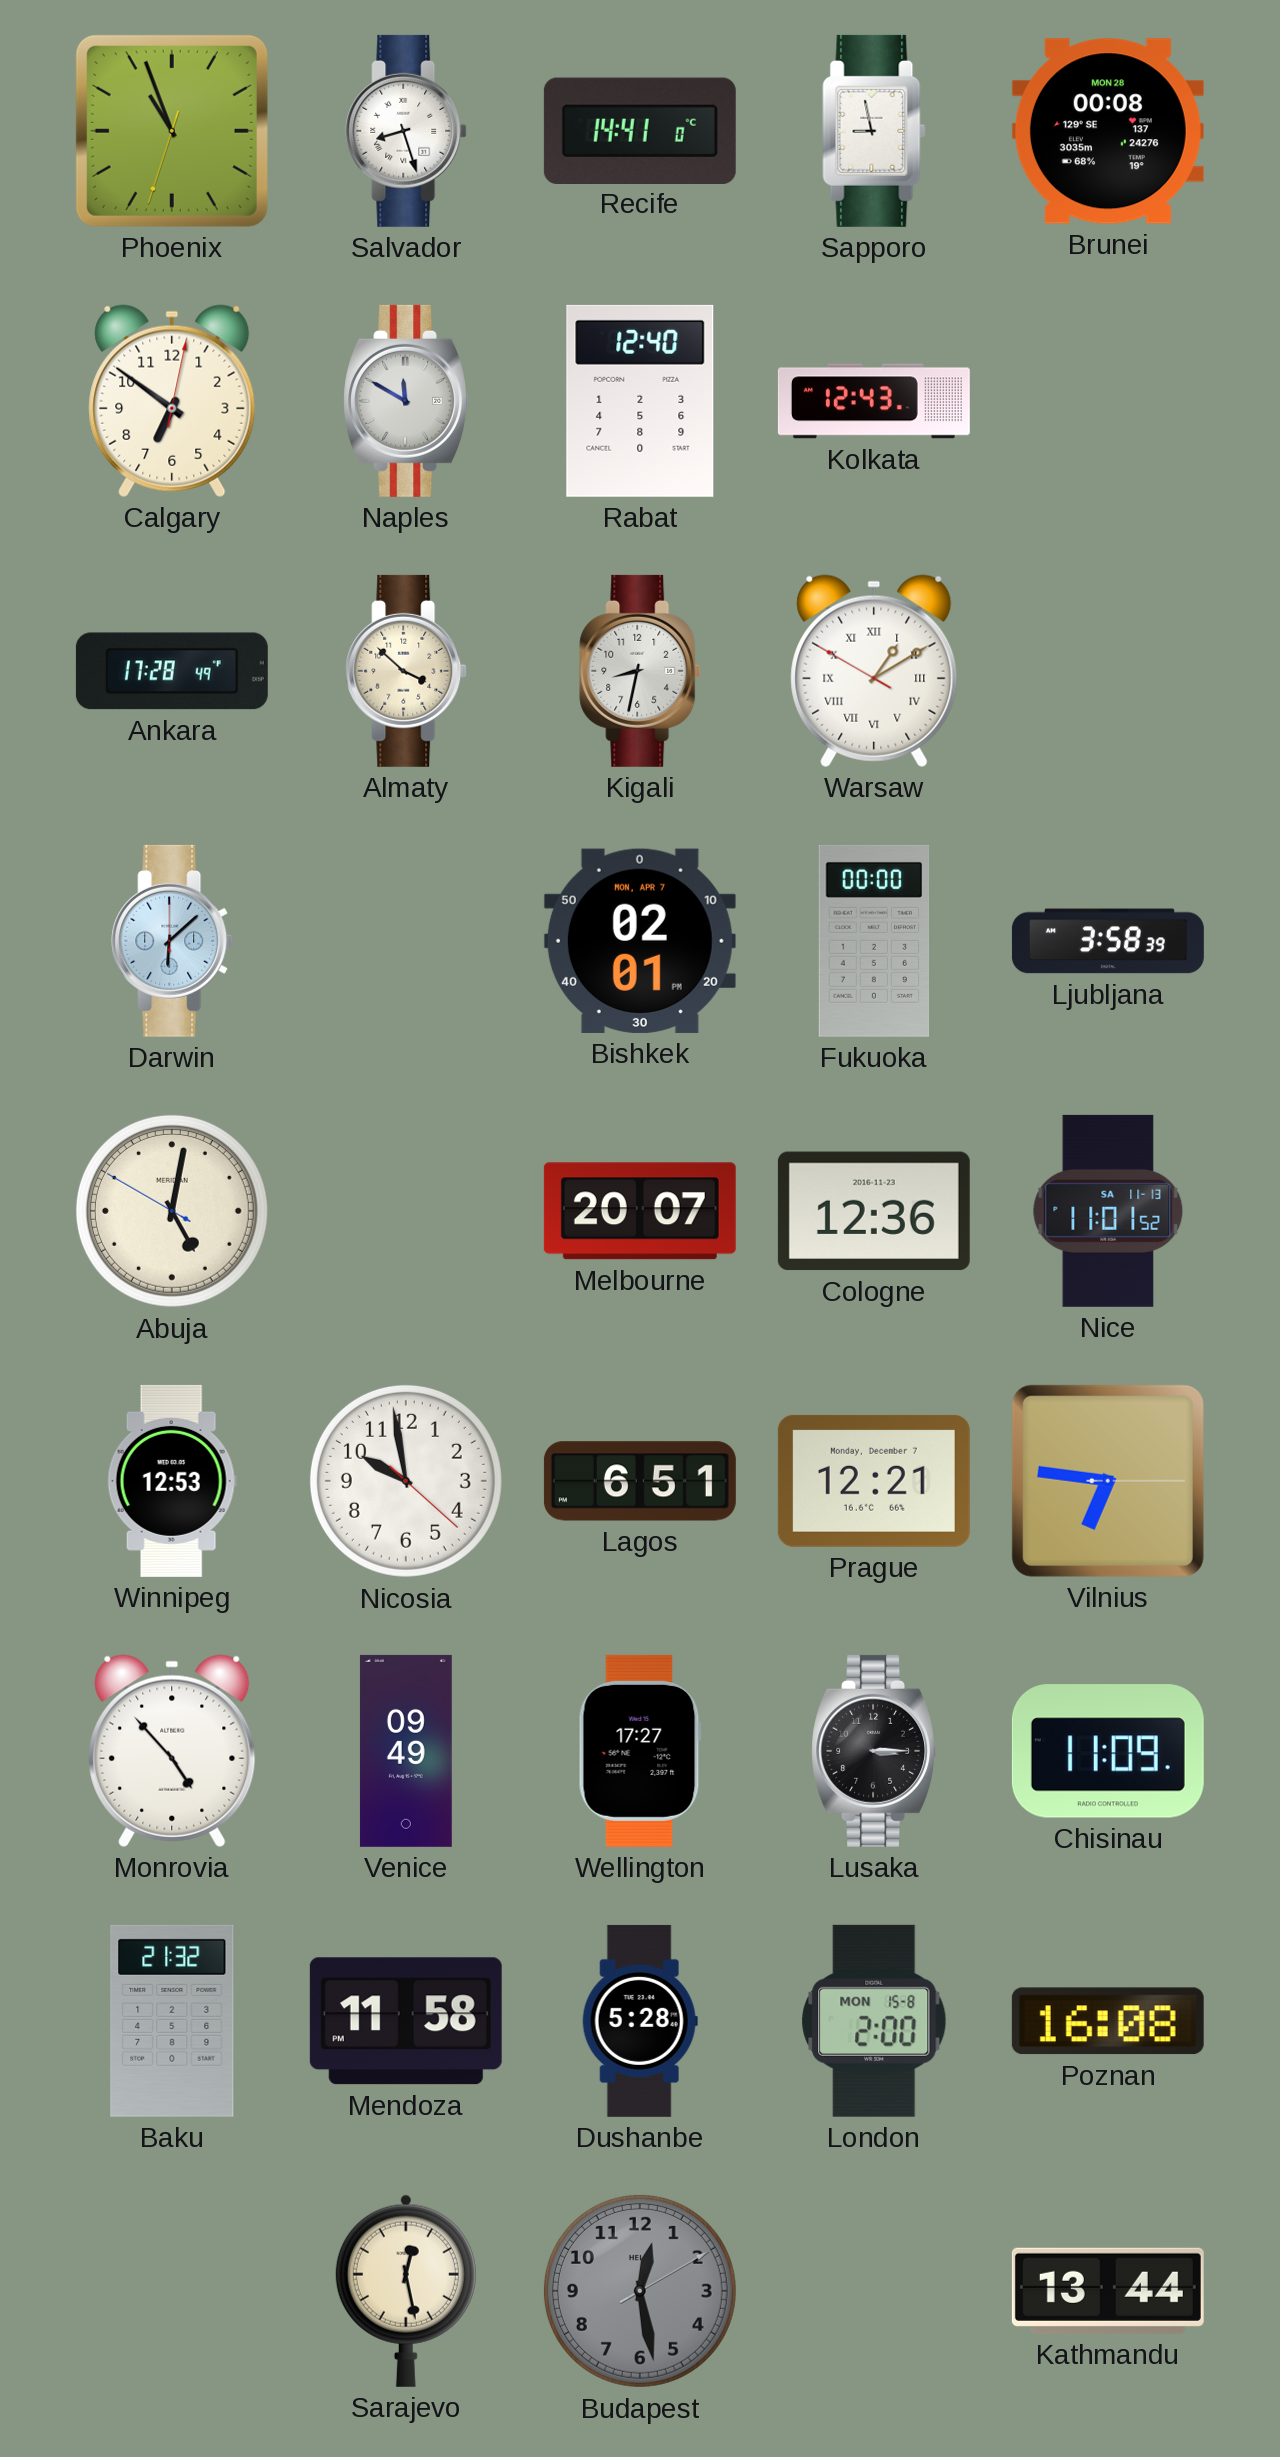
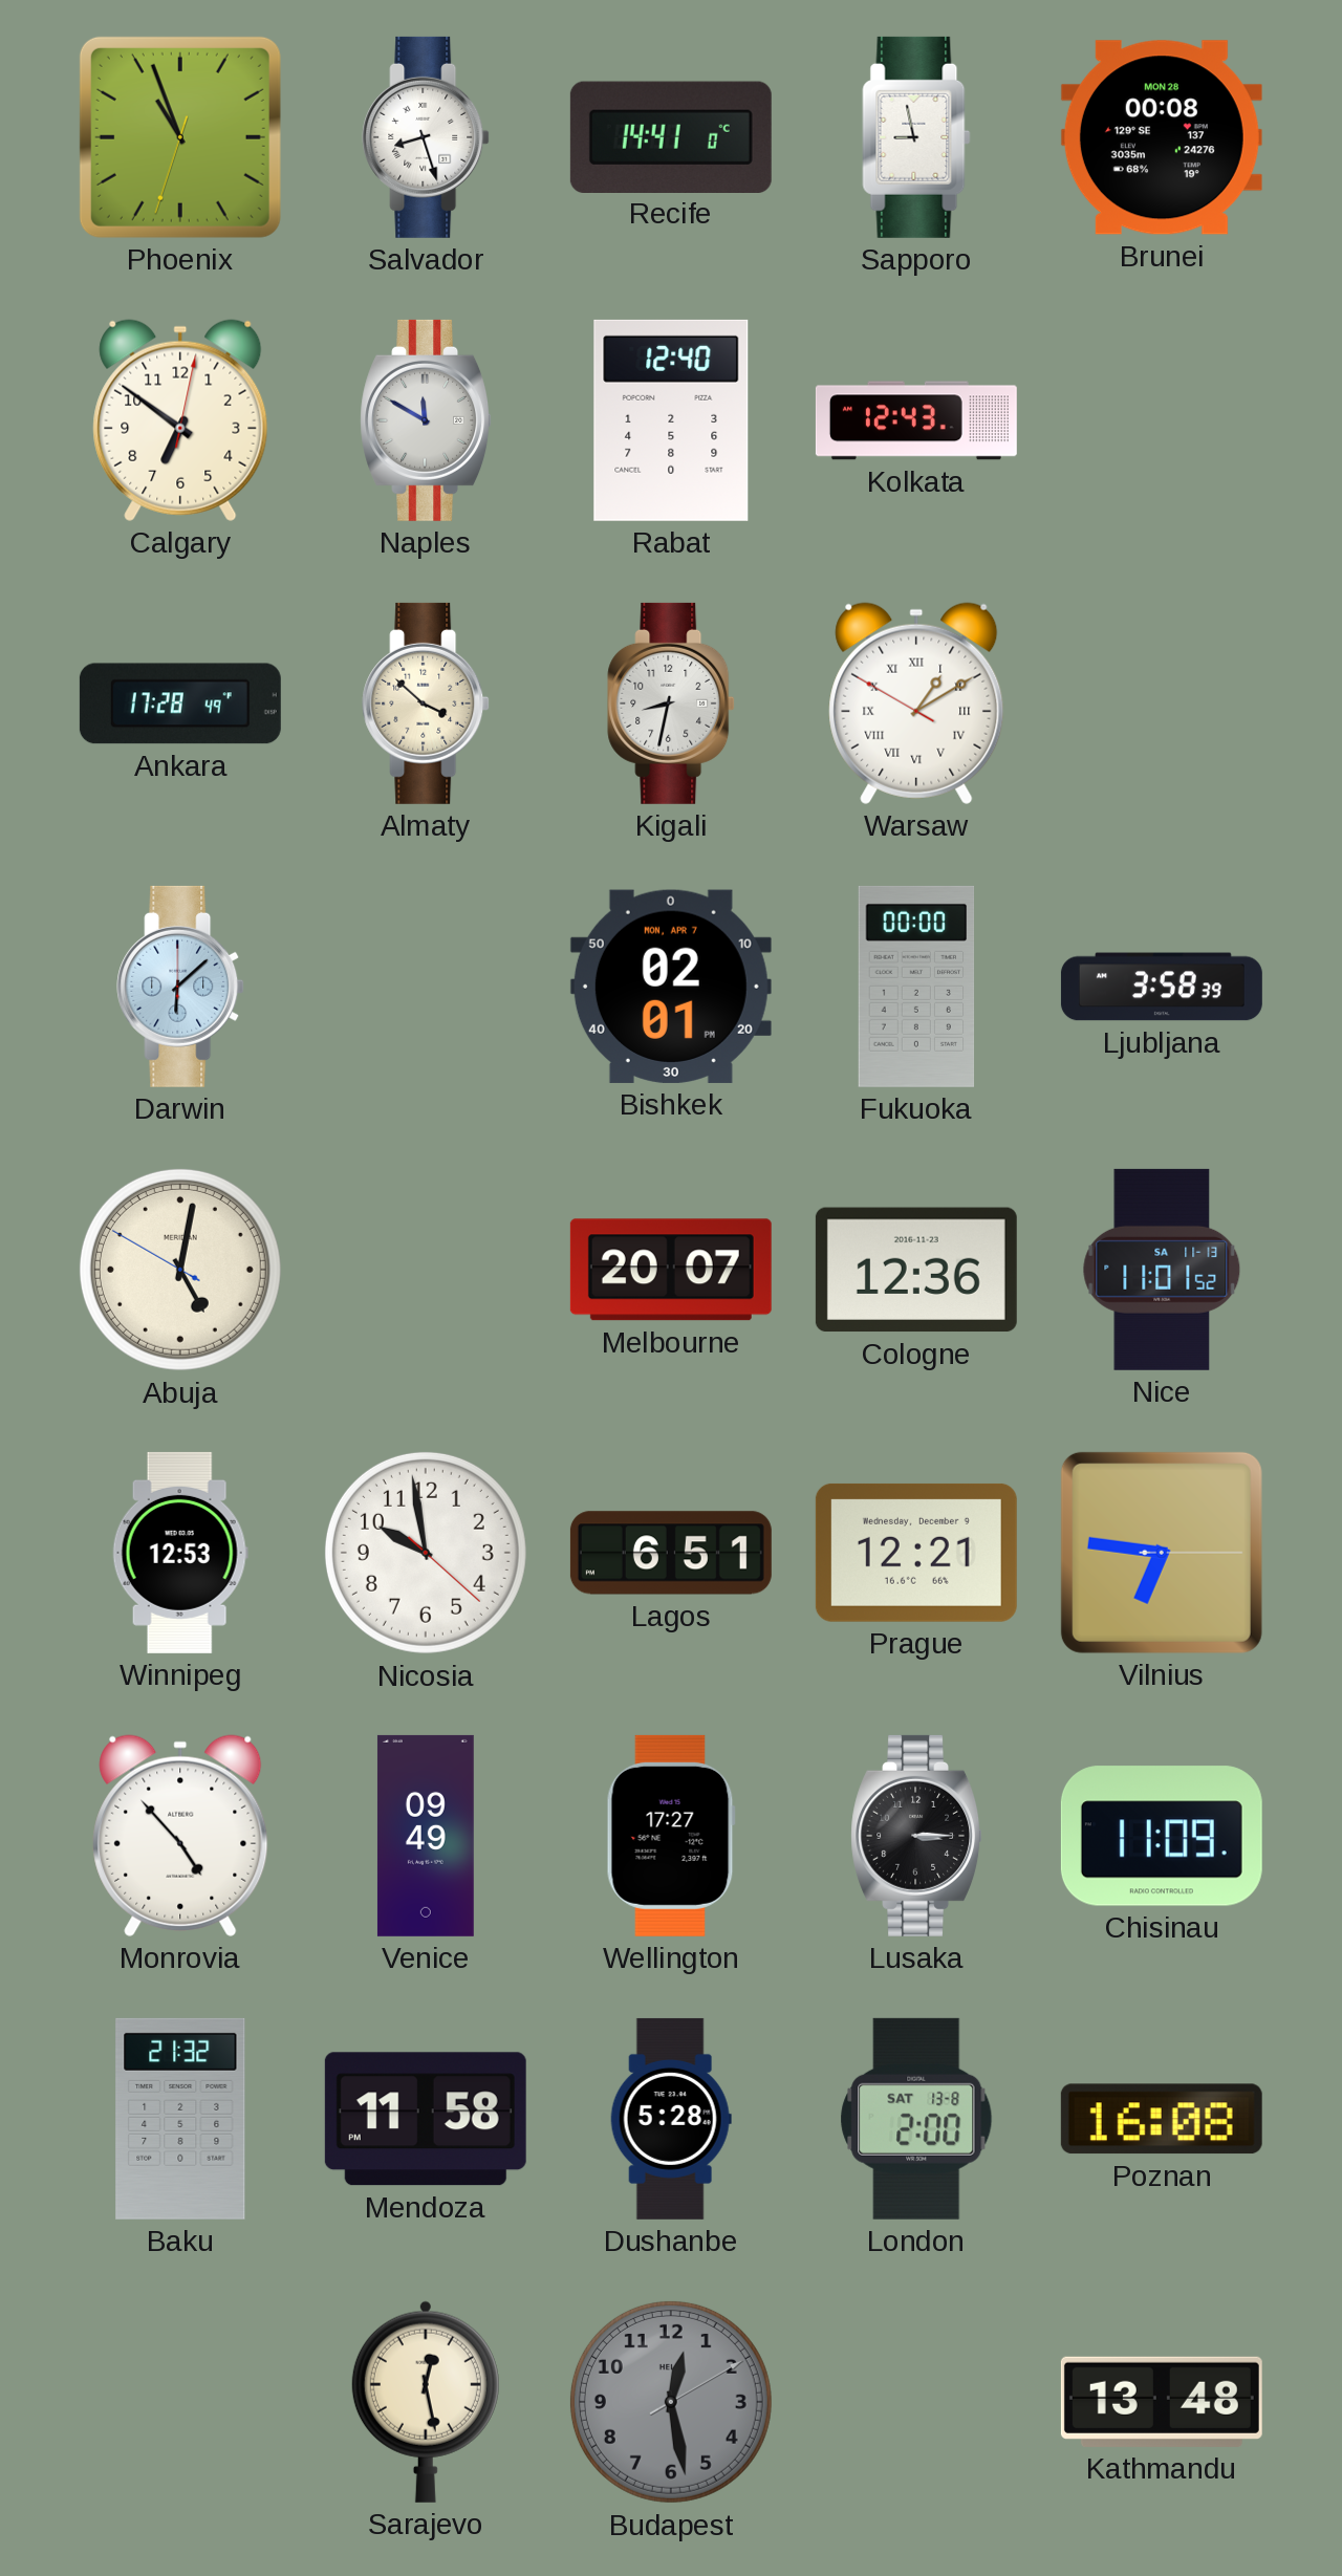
Prague date: Monday, December 7 -> Wednesday, December 9
London date: MON 15-8 -> SAT 13-8
Kathmandu: 13:44 -> 13:48
